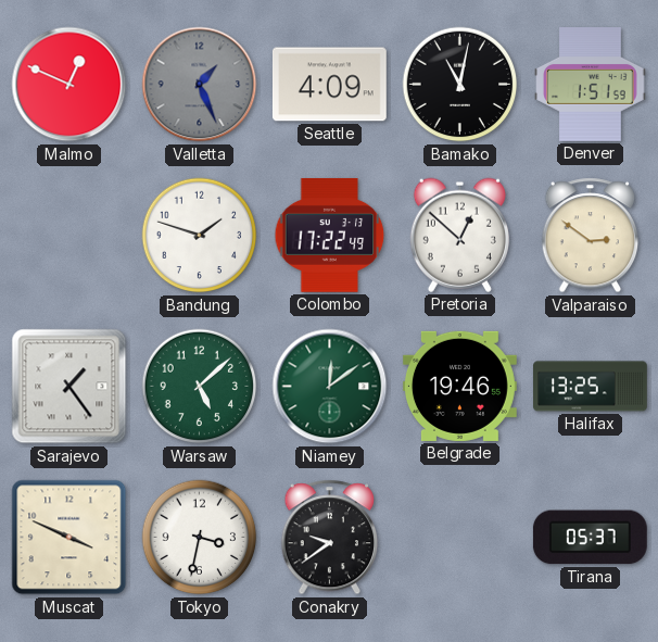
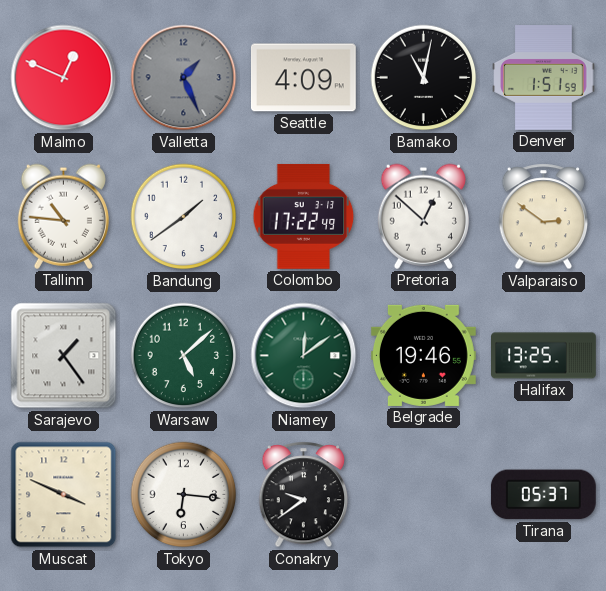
Tallinn: none -> 10:46
Bandung: 1:48 -> 1:39
Tokyo: 3:32 -> 6:16
